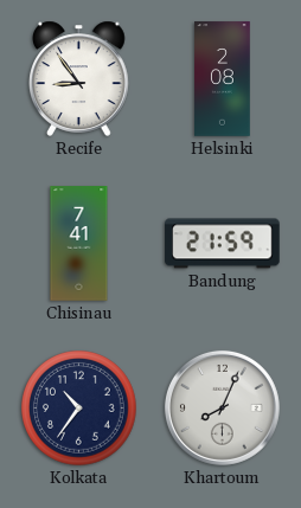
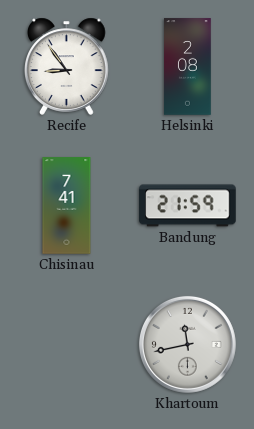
Kolkata: 10:36 -> none
Khartoum: 8:04 -> 11:43
